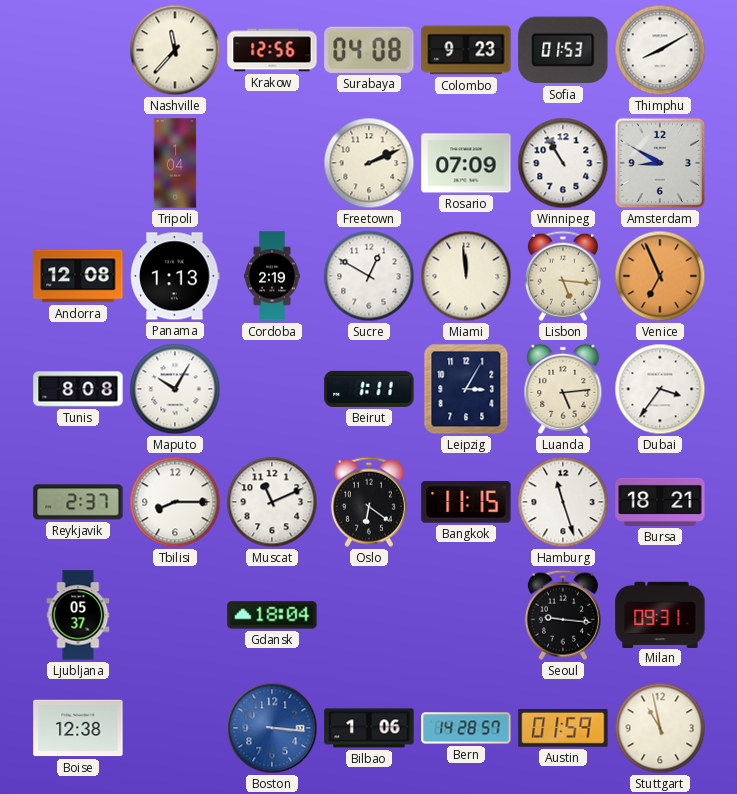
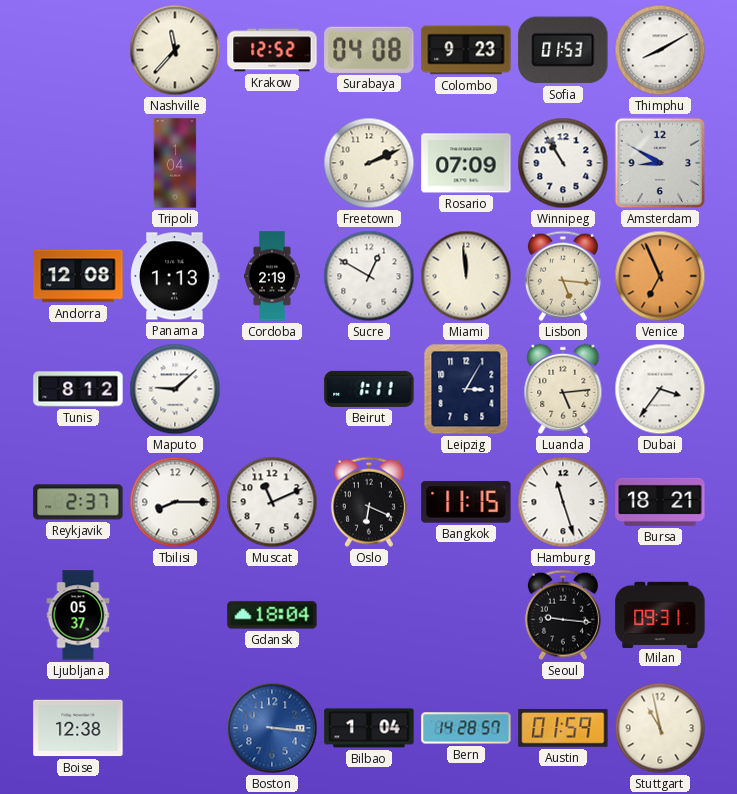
Krakow: 12:56 -> 12:52
Tunis: 8:08 -> 8:12
Maputo: 10:05 -> 9:08
Oslo: 6:21 -> 6:19
Bilbao: 1:06 -> 1:04
